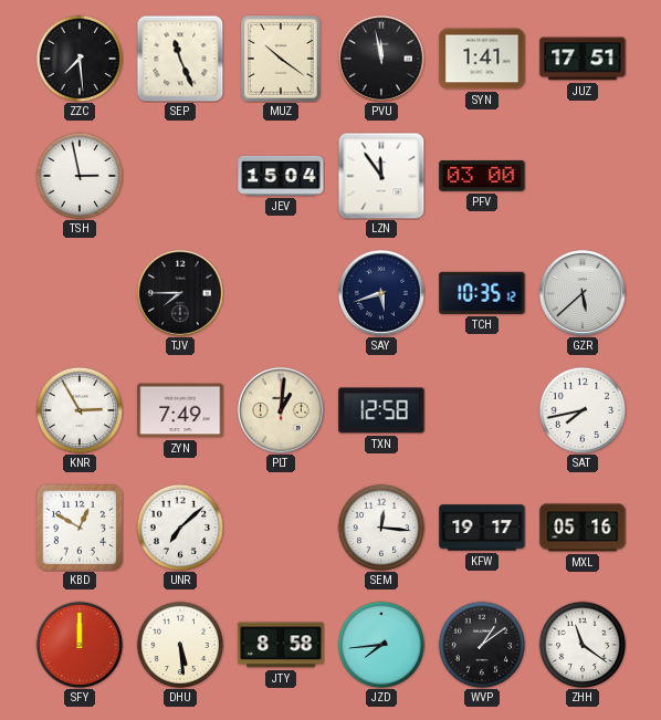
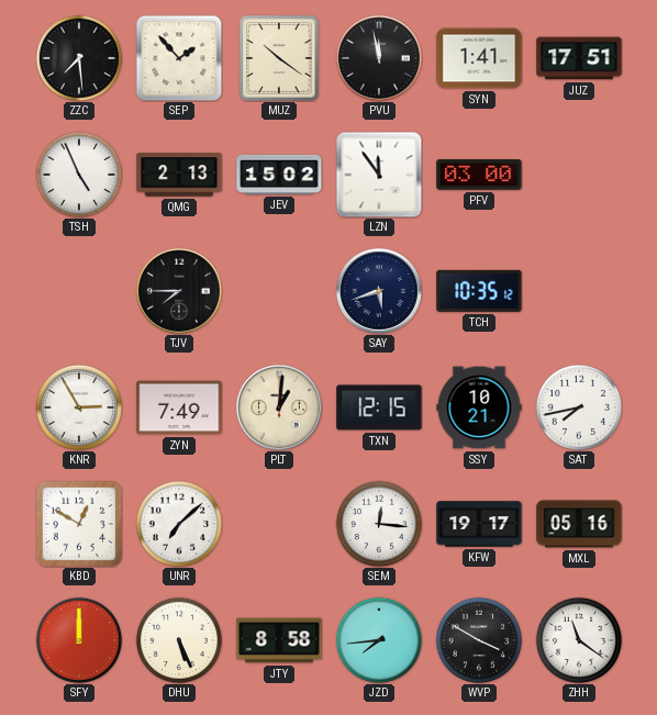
SEP: 11:26 -> 1:53
TSH: 2:58 -> 4:56
QMG: none -> 2:13
JEV: 15:04 -> 15:02
GZR: 5:38 -> none
TXN: 12:58 -> 12:15
SSY: none -> 10:21
DHU: 5:29 -> 5:26
WVP: 1:09 -> 3:50
